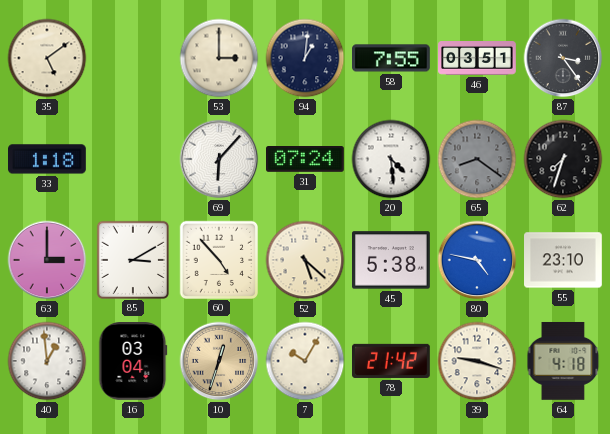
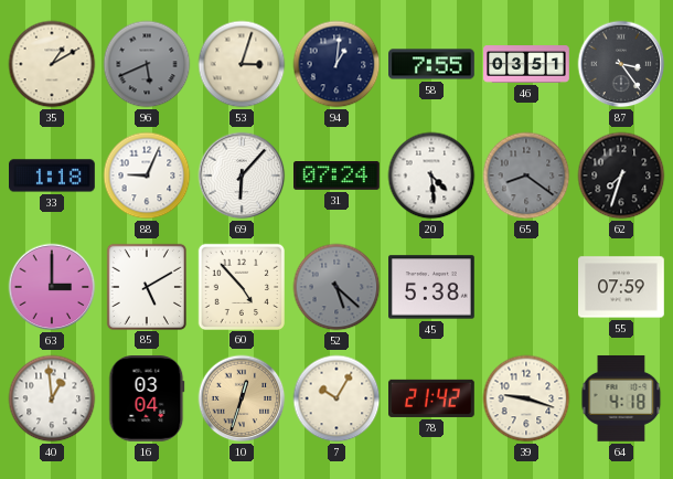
35: 5:09 -> 1:10
96: none -> 5:41
53: 3:00 -> 3:03
88: none -> 9:04
85: 3:10 -> 5:10
52 dial: cream -> grey
80: 4:47 -> none
55: 23:10 -> 07:59
